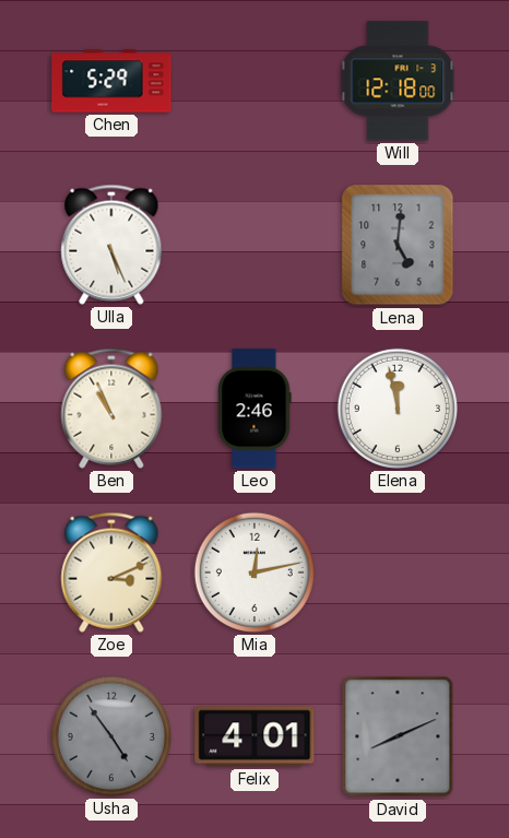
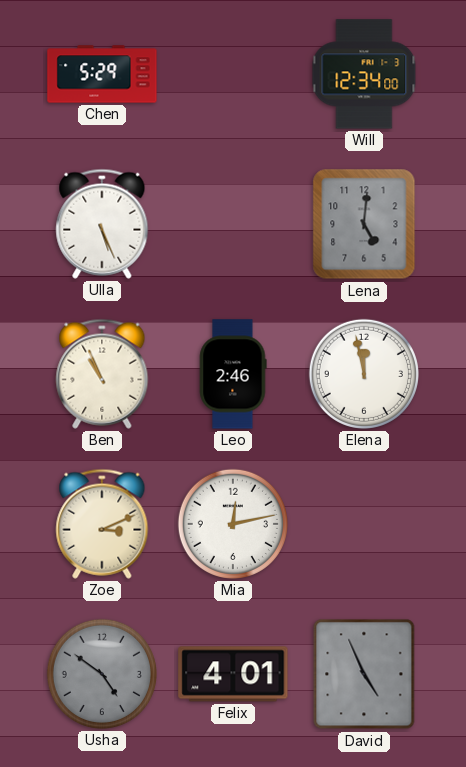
Will: 12:18 -> 12:34
Usha: 4:54 -> 4:51
David: 8:11 -> 4:56
